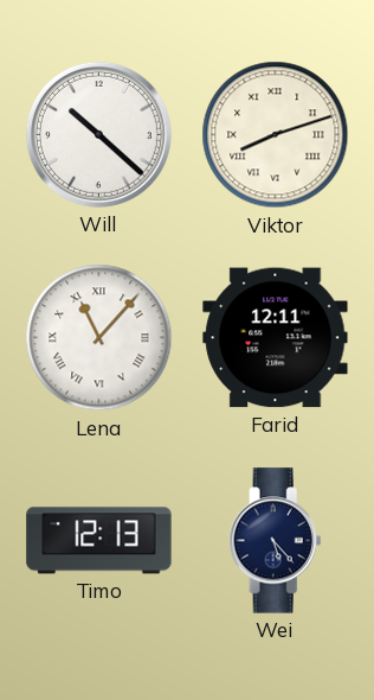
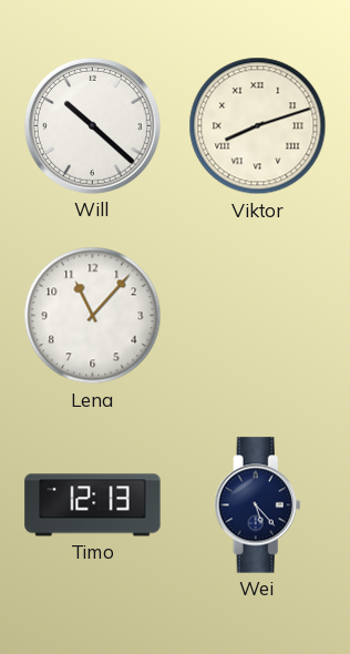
Lena numerals: Roman -> Arabic
Farid: 12:11 -> none
